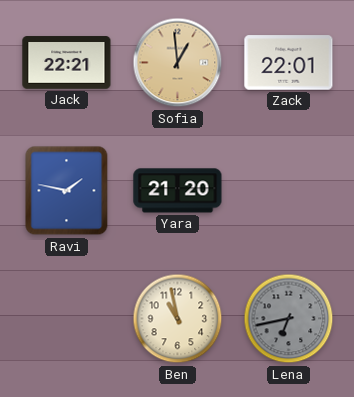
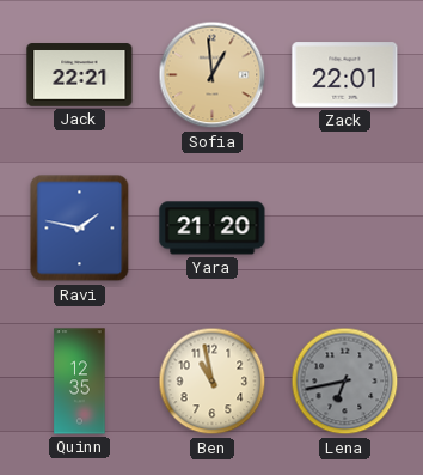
Quinn: none -> 12:35
